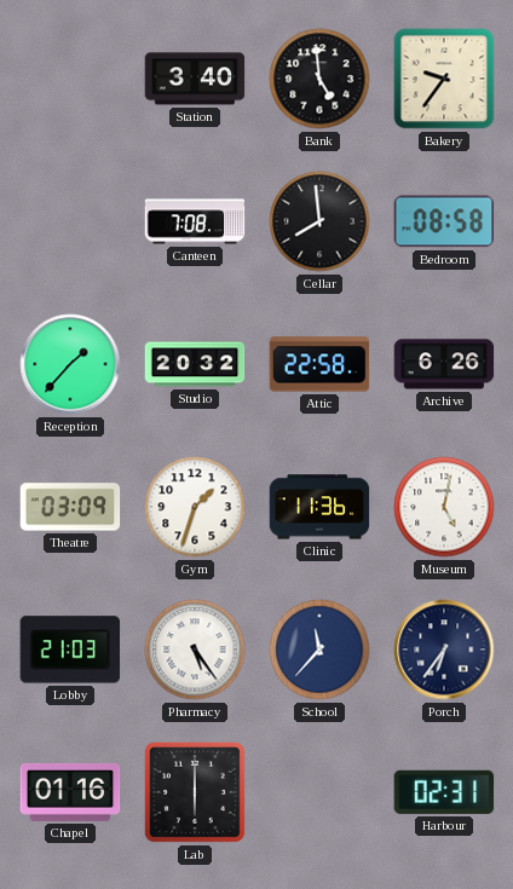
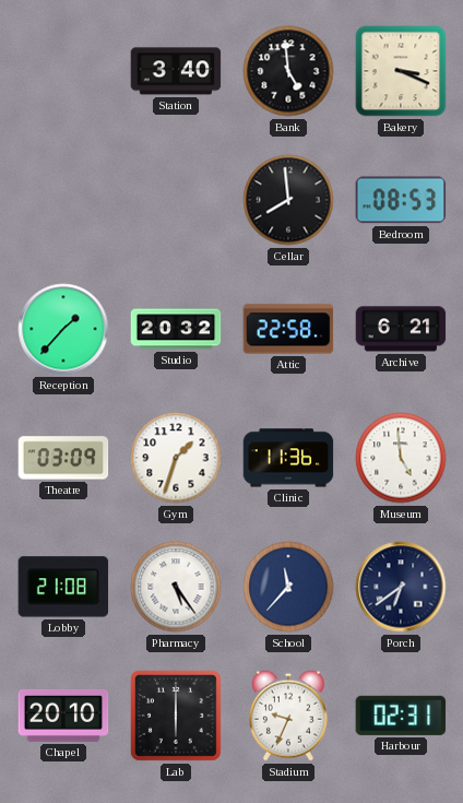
Bakery: 9:36 -> 3:19
Canteen: 7:08 -> none
Bedroom: 08:58 -> 08:53
Archive: 6:26 -> 6:21
Museum: 5:02 -> 4:59
Lobby: 21:03 -> 21:08
Porch: 6:36 -> 6:39
Chapel: 01:16 -> 20:10
Stadium: none -> 9:34
